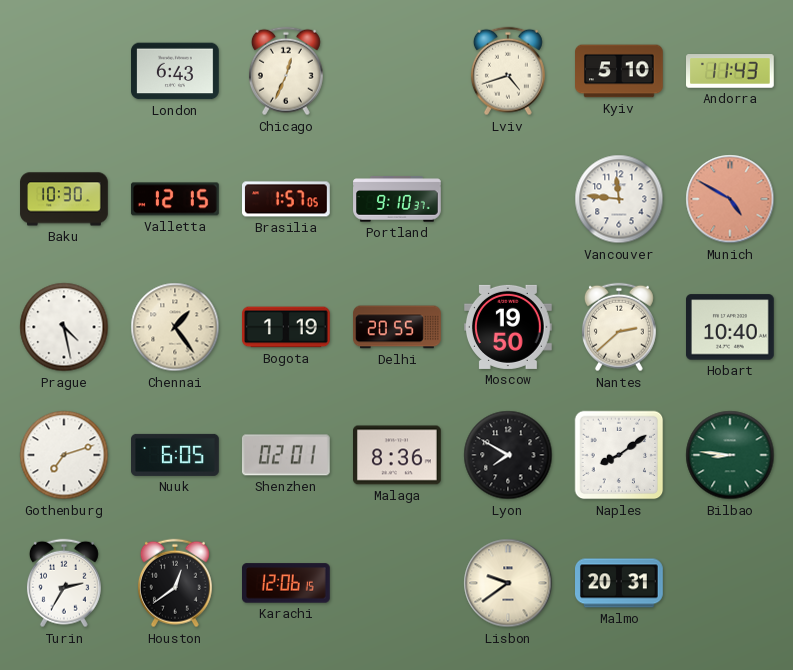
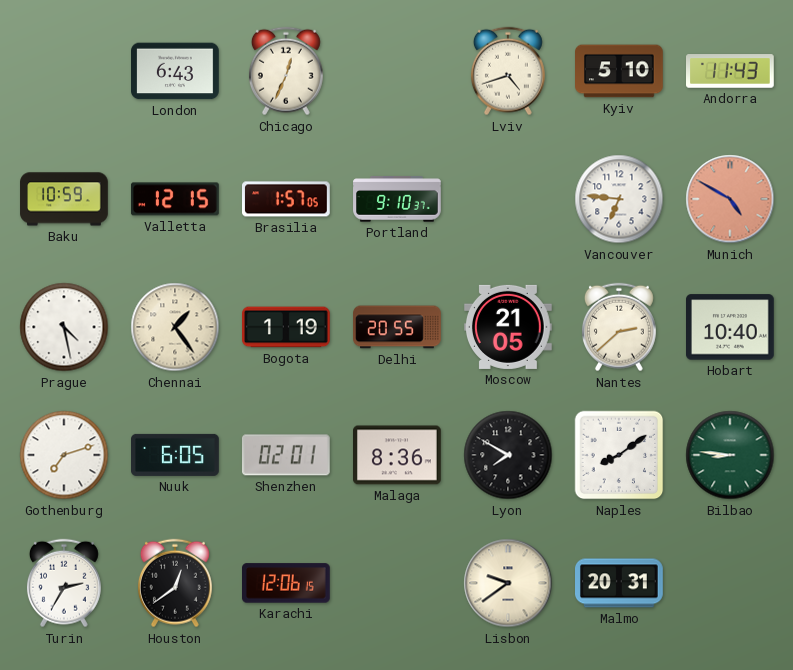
Baku: 10:30 -> 10:59
Vancouver: 11:46 -> 6:46
Moscow: 19:50 -> 21:05
